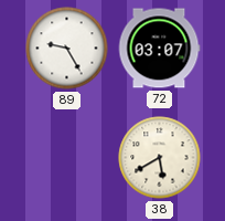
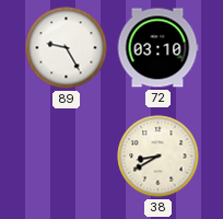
72: 03:07 -> 03:10
38: 5:40 -> 8:40
